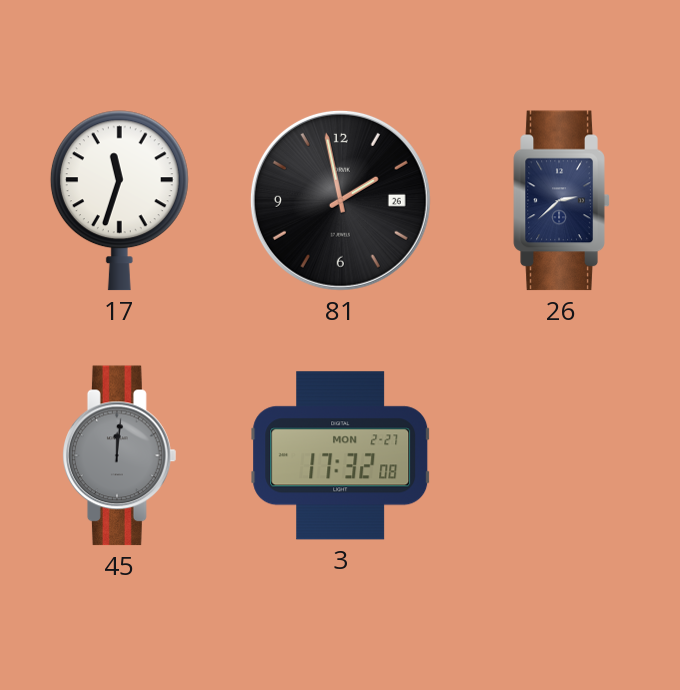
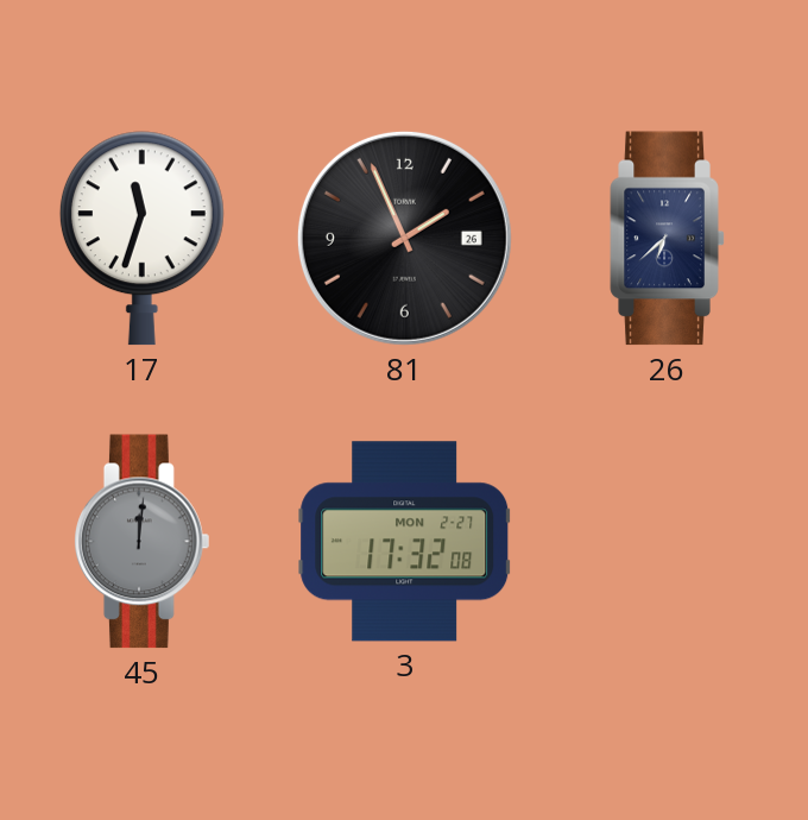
81: 1:58 -> 1:56
26: 2:38 -> 6:38
